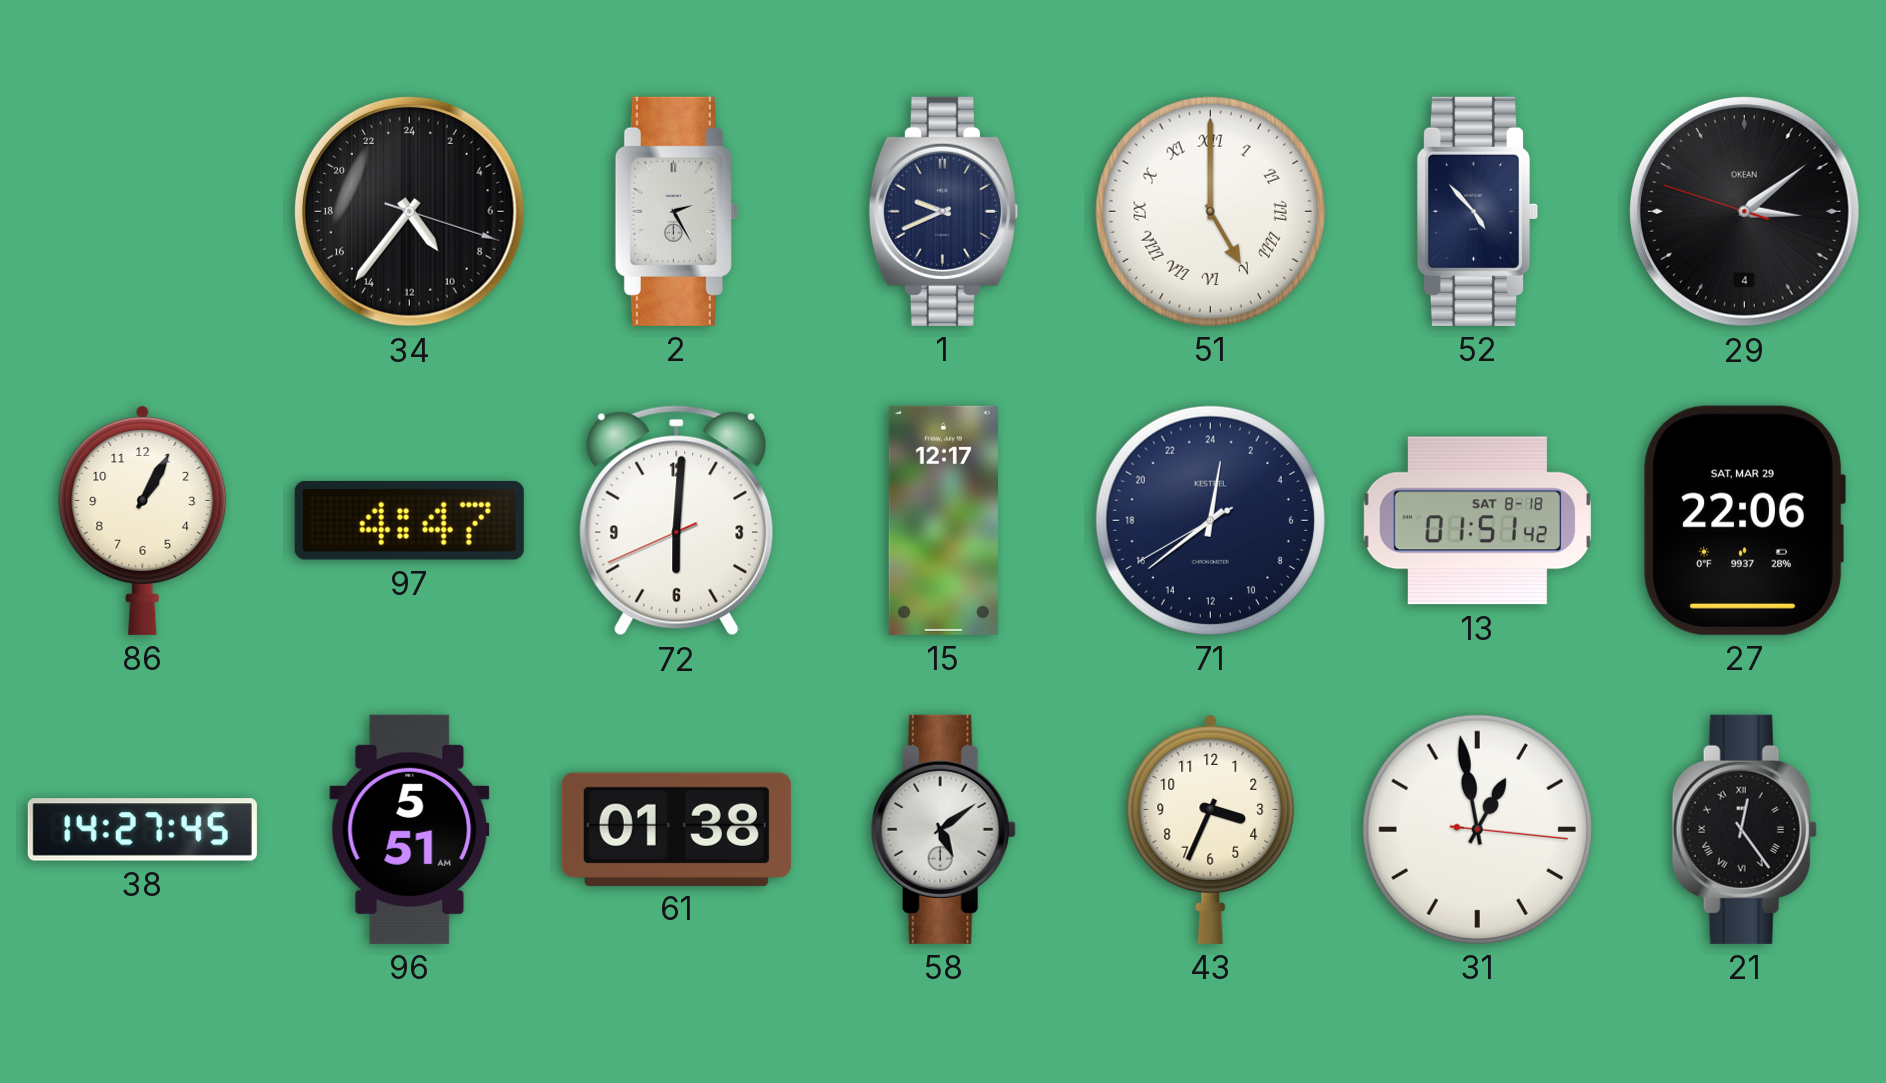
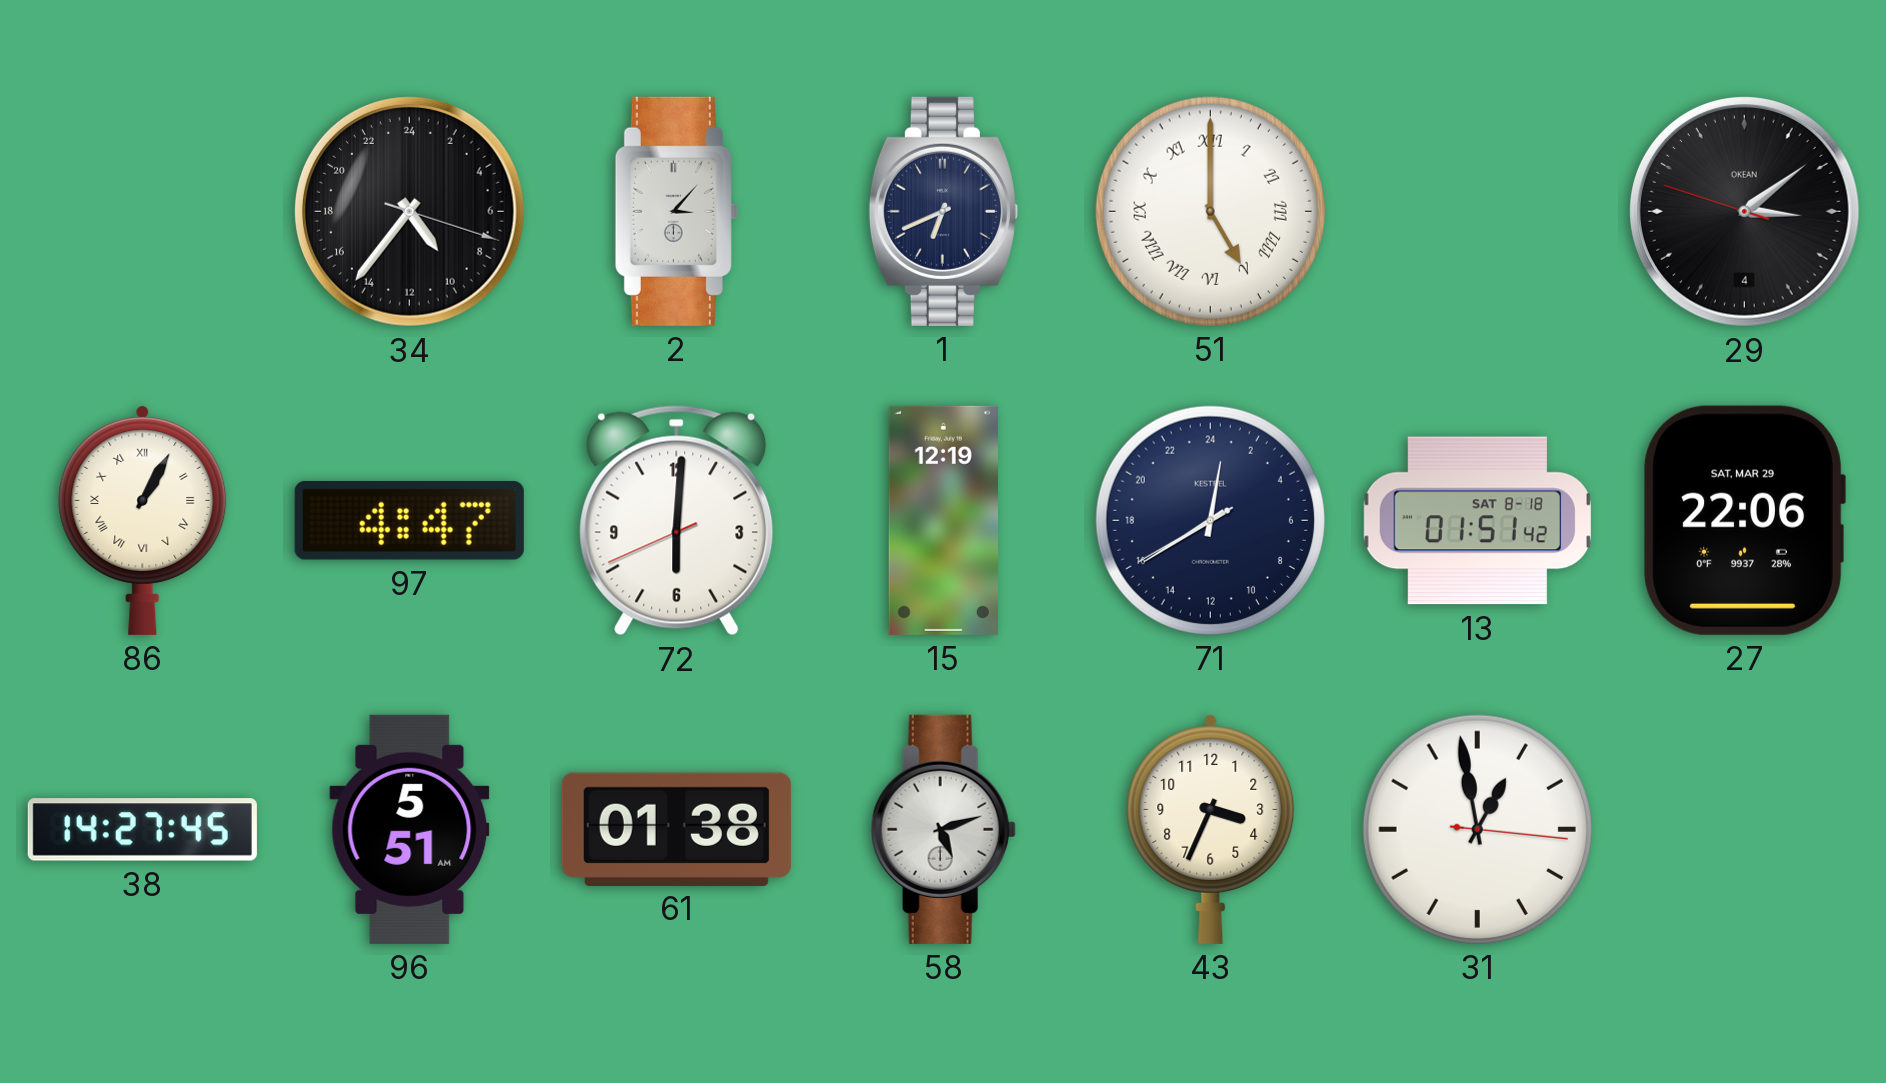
2: 2:25 -> 3:07
1: 9:41 -> 6:41
52: 4:53 -> none
86 numerals: Arabic -> Roman
15: 12:17 -> 12:19
71: 0:38 -> 0:39
58: 5:09 -> 5:12
21: 12:24 -> none
